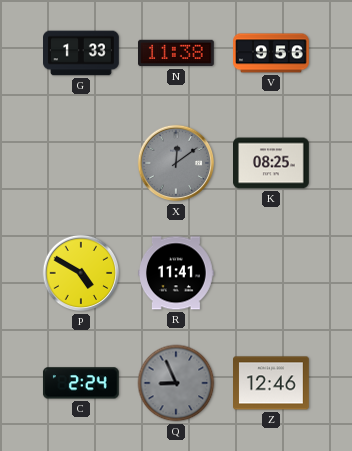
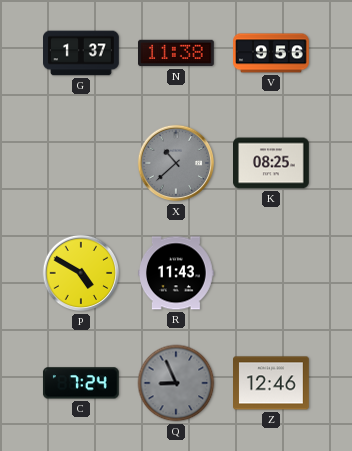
G: 1:33 -> 1:37
X: 12:09 -> 10:38
R: 11:41 -> 11:43
C: 2:24 -> 7:24
